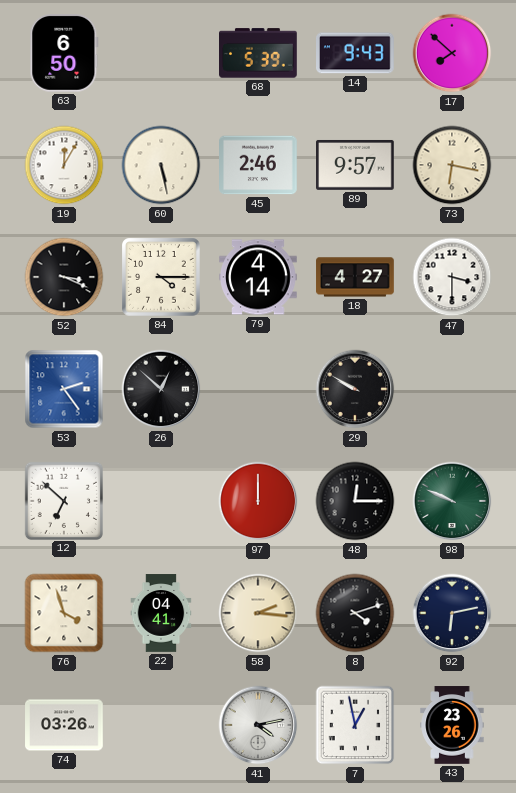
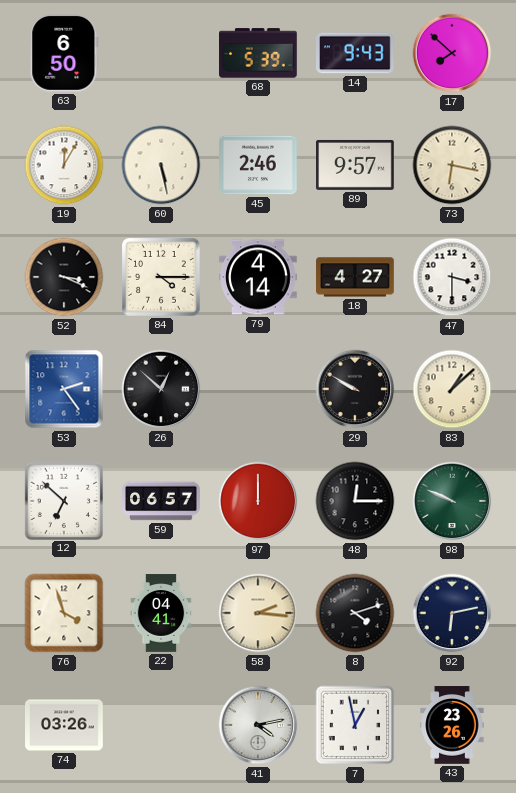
83: none -> 1:08
59: none -> 06:57
